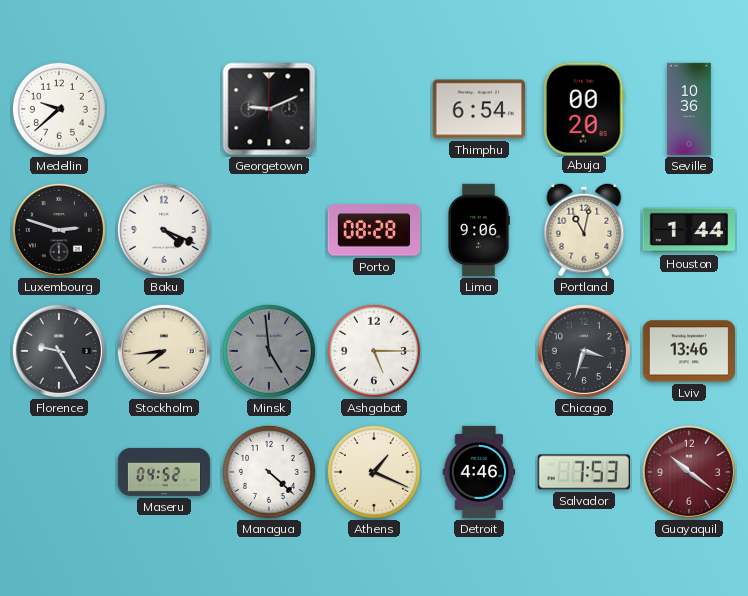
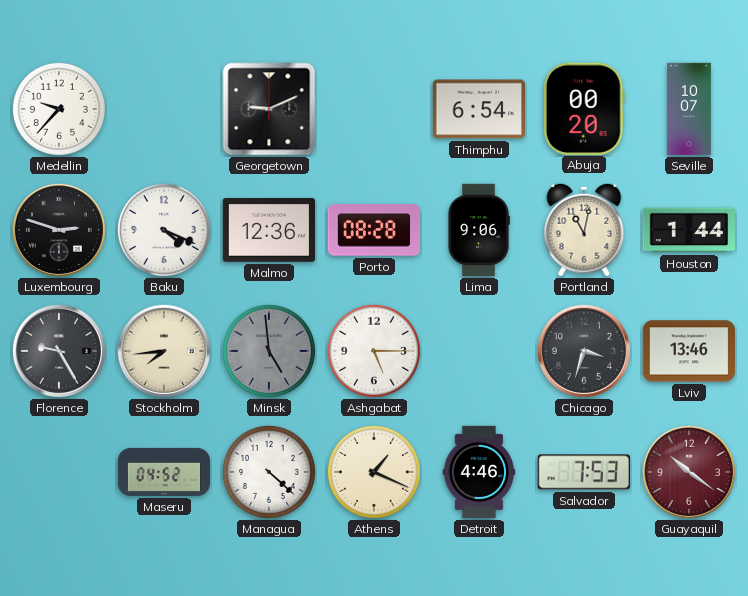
Medellin: 9:38 -> 9:37
Seville: 10:36 -> 10:07
Malmo: none -> 12:36
